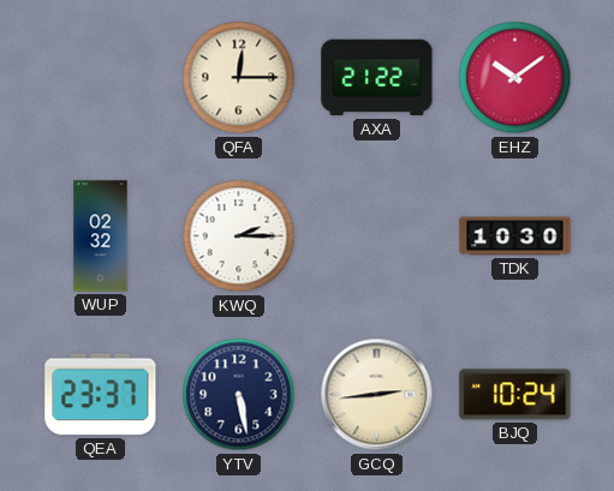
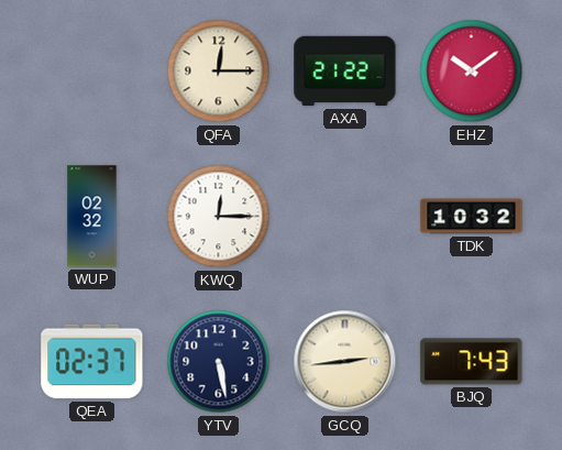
KWQ: 2:15 -> 12:15
TDK: 10:30 -> 10:32
QEA: 23:37 -> 02:37
BJQ: 10:24 -> 7:43
